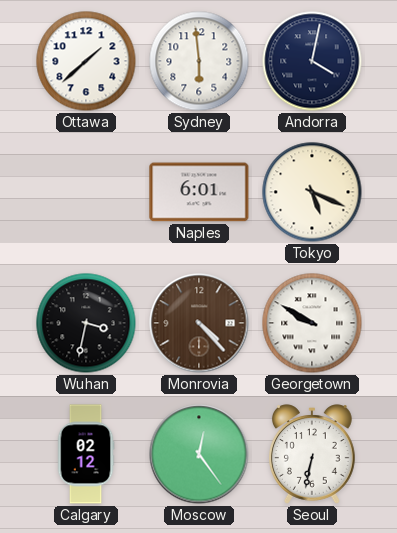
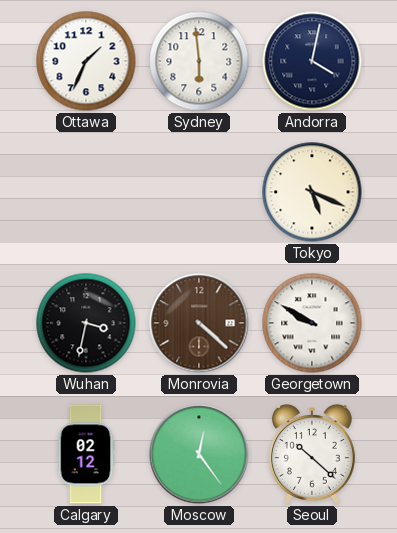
Ottawa: 1:38 -> 1:34
Naples: 6:01 -> none
Monrovia: 4:23 -> 4:22
Seoul: 6:32 -> 10:22
